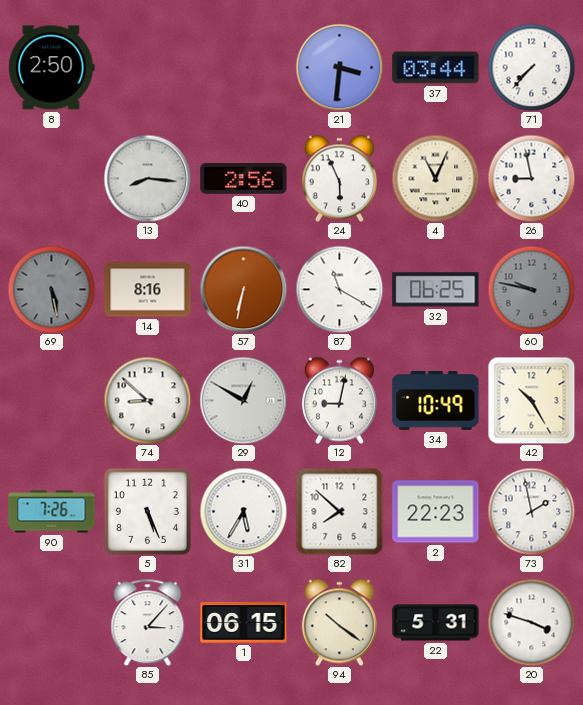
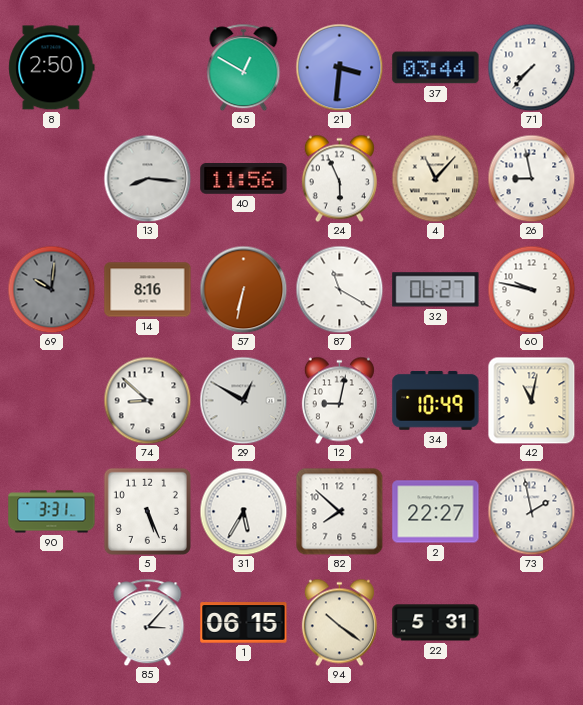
65: none -> 12:50
40: 2:56 -> 11:56
4: 11:04 -> 11:07
69: 5:28 -> 10:01
32: 06:25 -> 06:27
60 dial: grey -> white
42: 10:25 -> 11:02
90: 7:26 -> 3:31
2: 22:23 -> 22:27
20: 3:48 -> none
